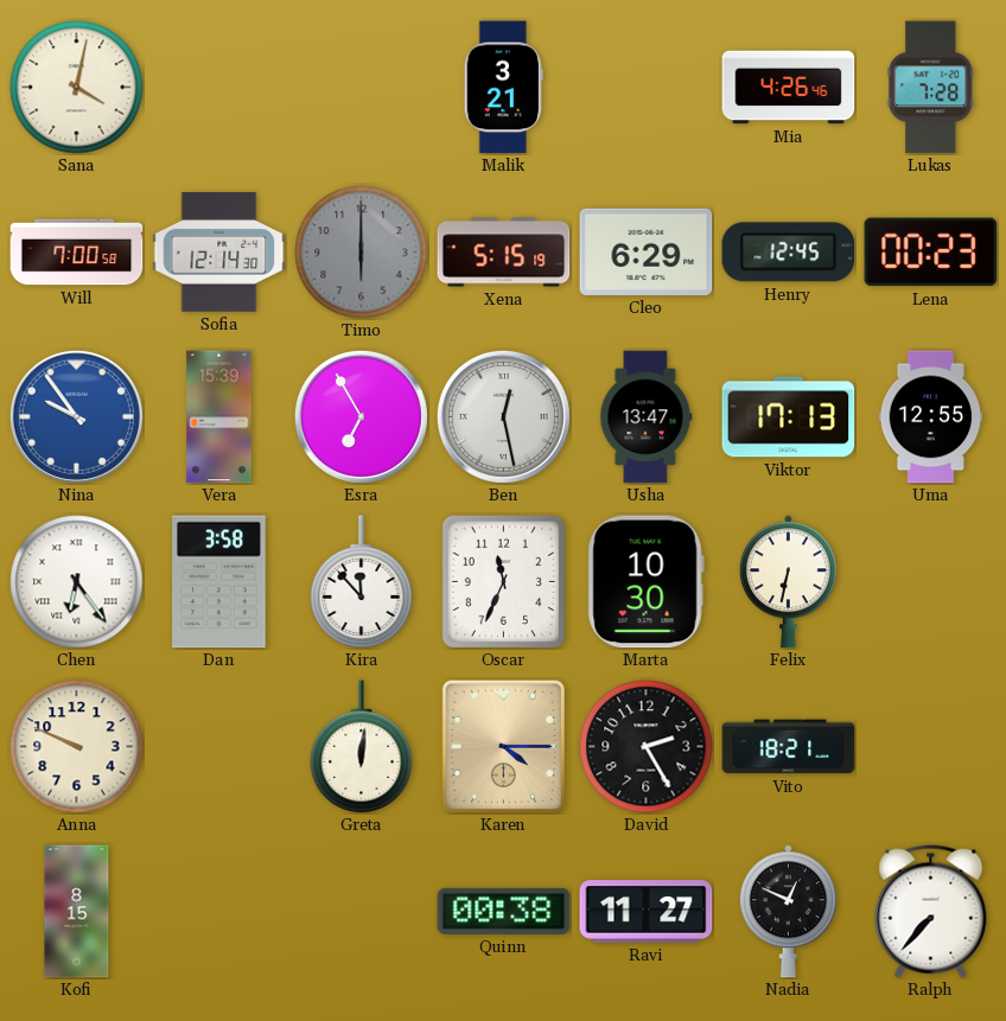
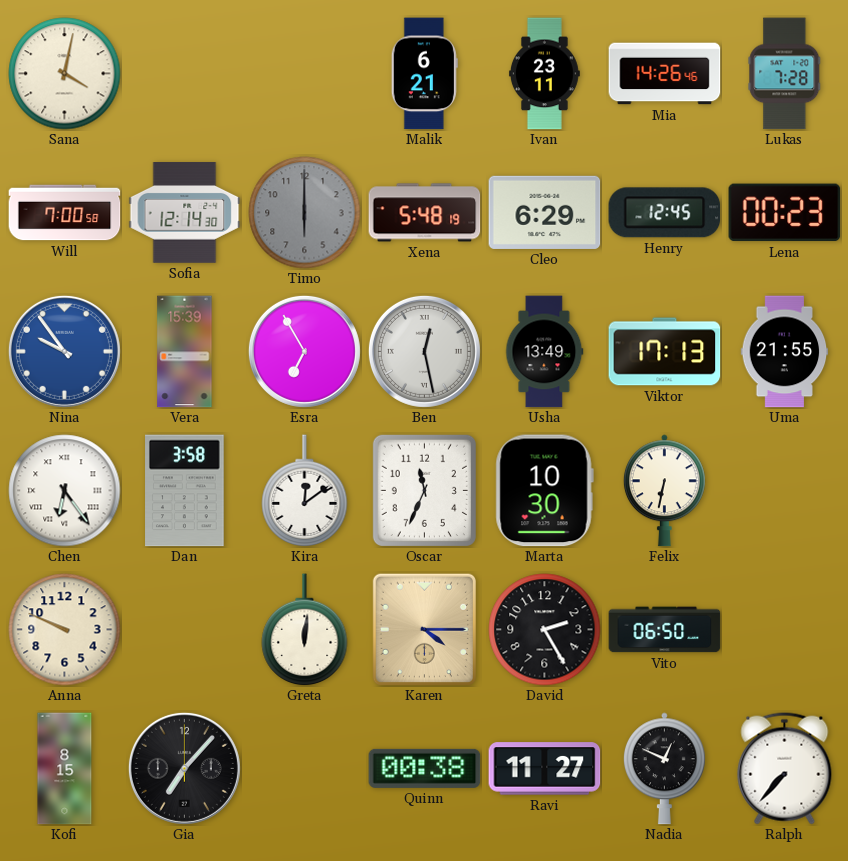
Malik: 3:21 -> 6:21
Ivan: none -> 23:11
Mia: 4:26 -> 14:26
Xena: 5:15 -> 5:48
Usha: 13:47 -> 13:49
Uma: 12:55 -> 21:55
Kira: 11:53 -> 12:09
Vito: 18:21 -> 06:50
Gia: none -> 7:07
